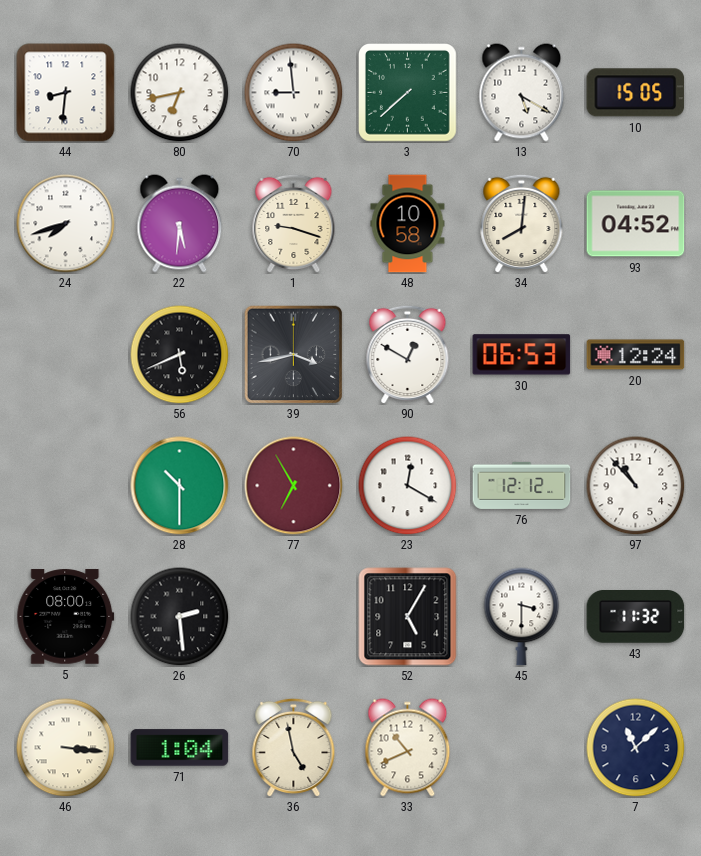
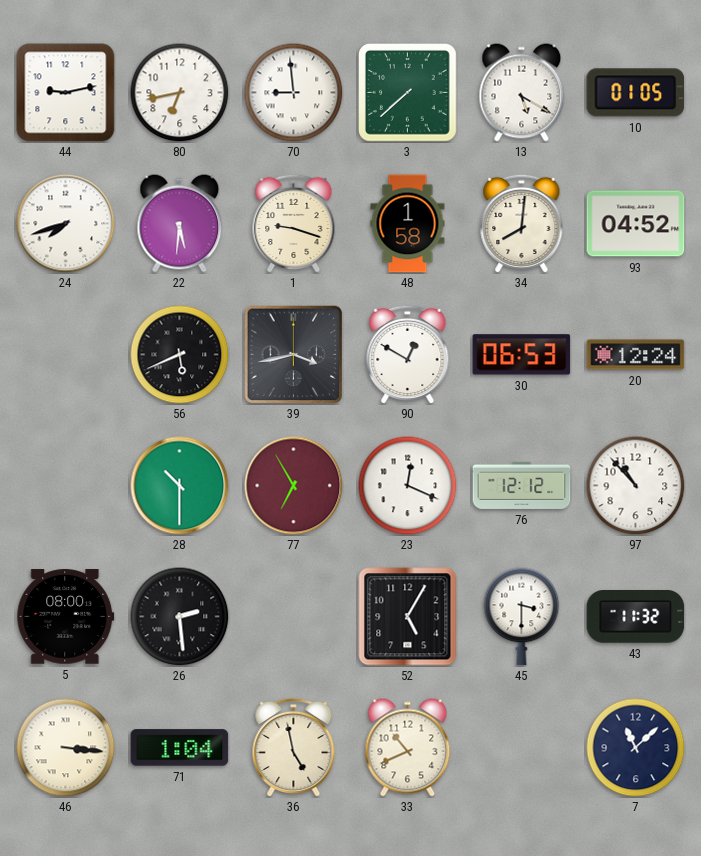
44: 8:31 -> 9:13
10: 15:05 -> 01:05
48: 10:58 -> 1:58
23: 12:20 -> 12:19
